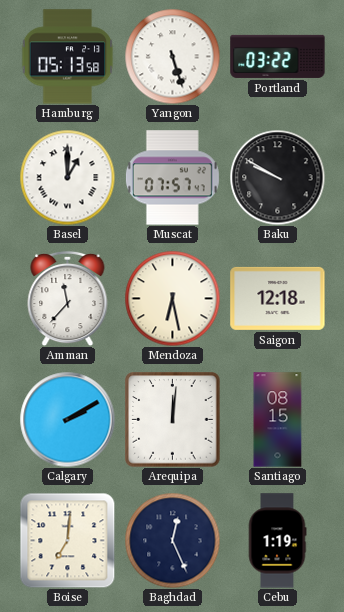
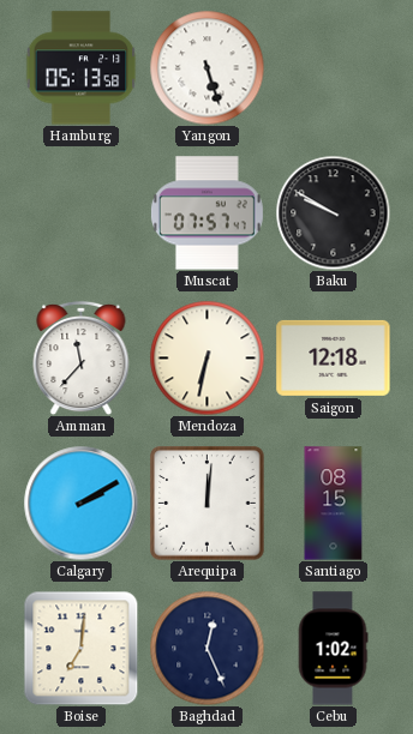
Portland: 03:22 -> none
Basel: 1:00 -> none
Mendoza: 6:28 -> 6:32
Cebu: 1:19 -> 1:02
